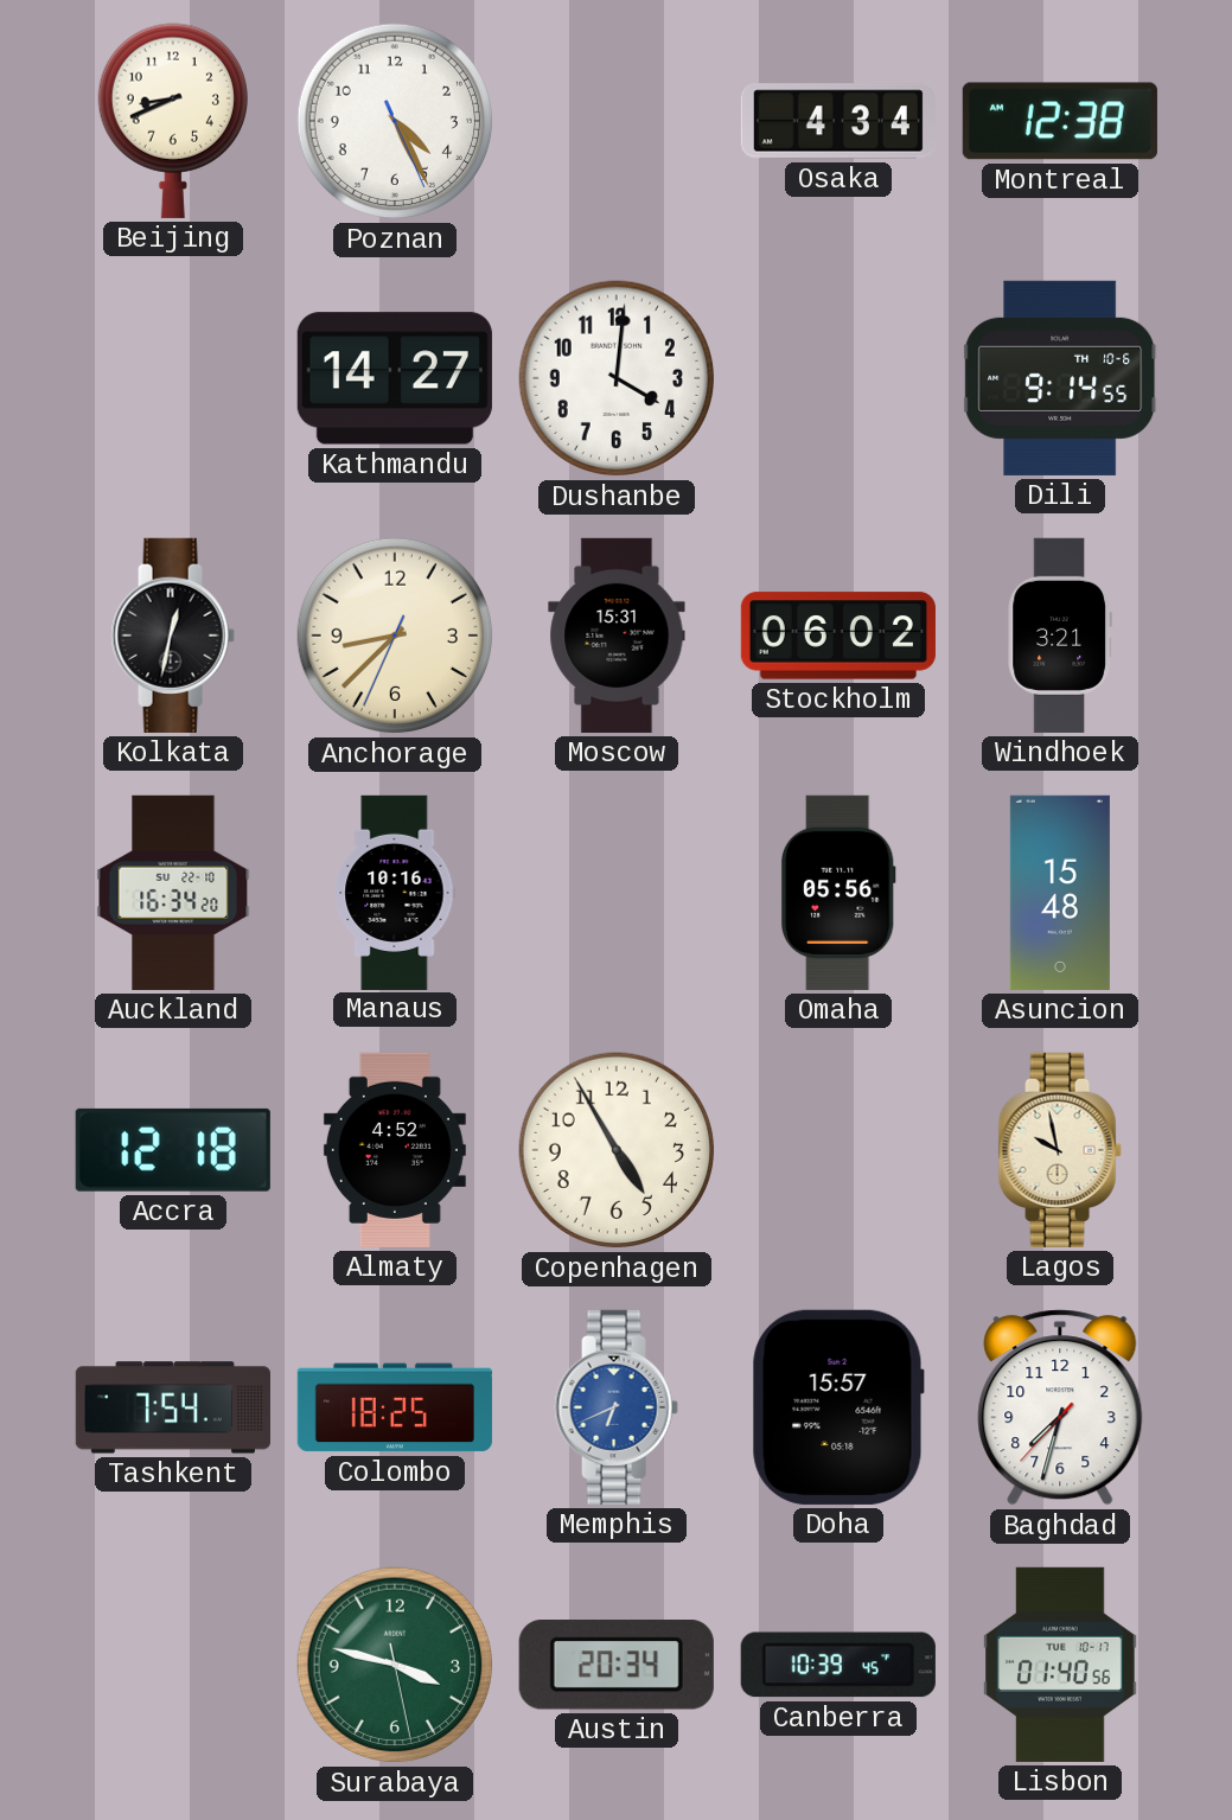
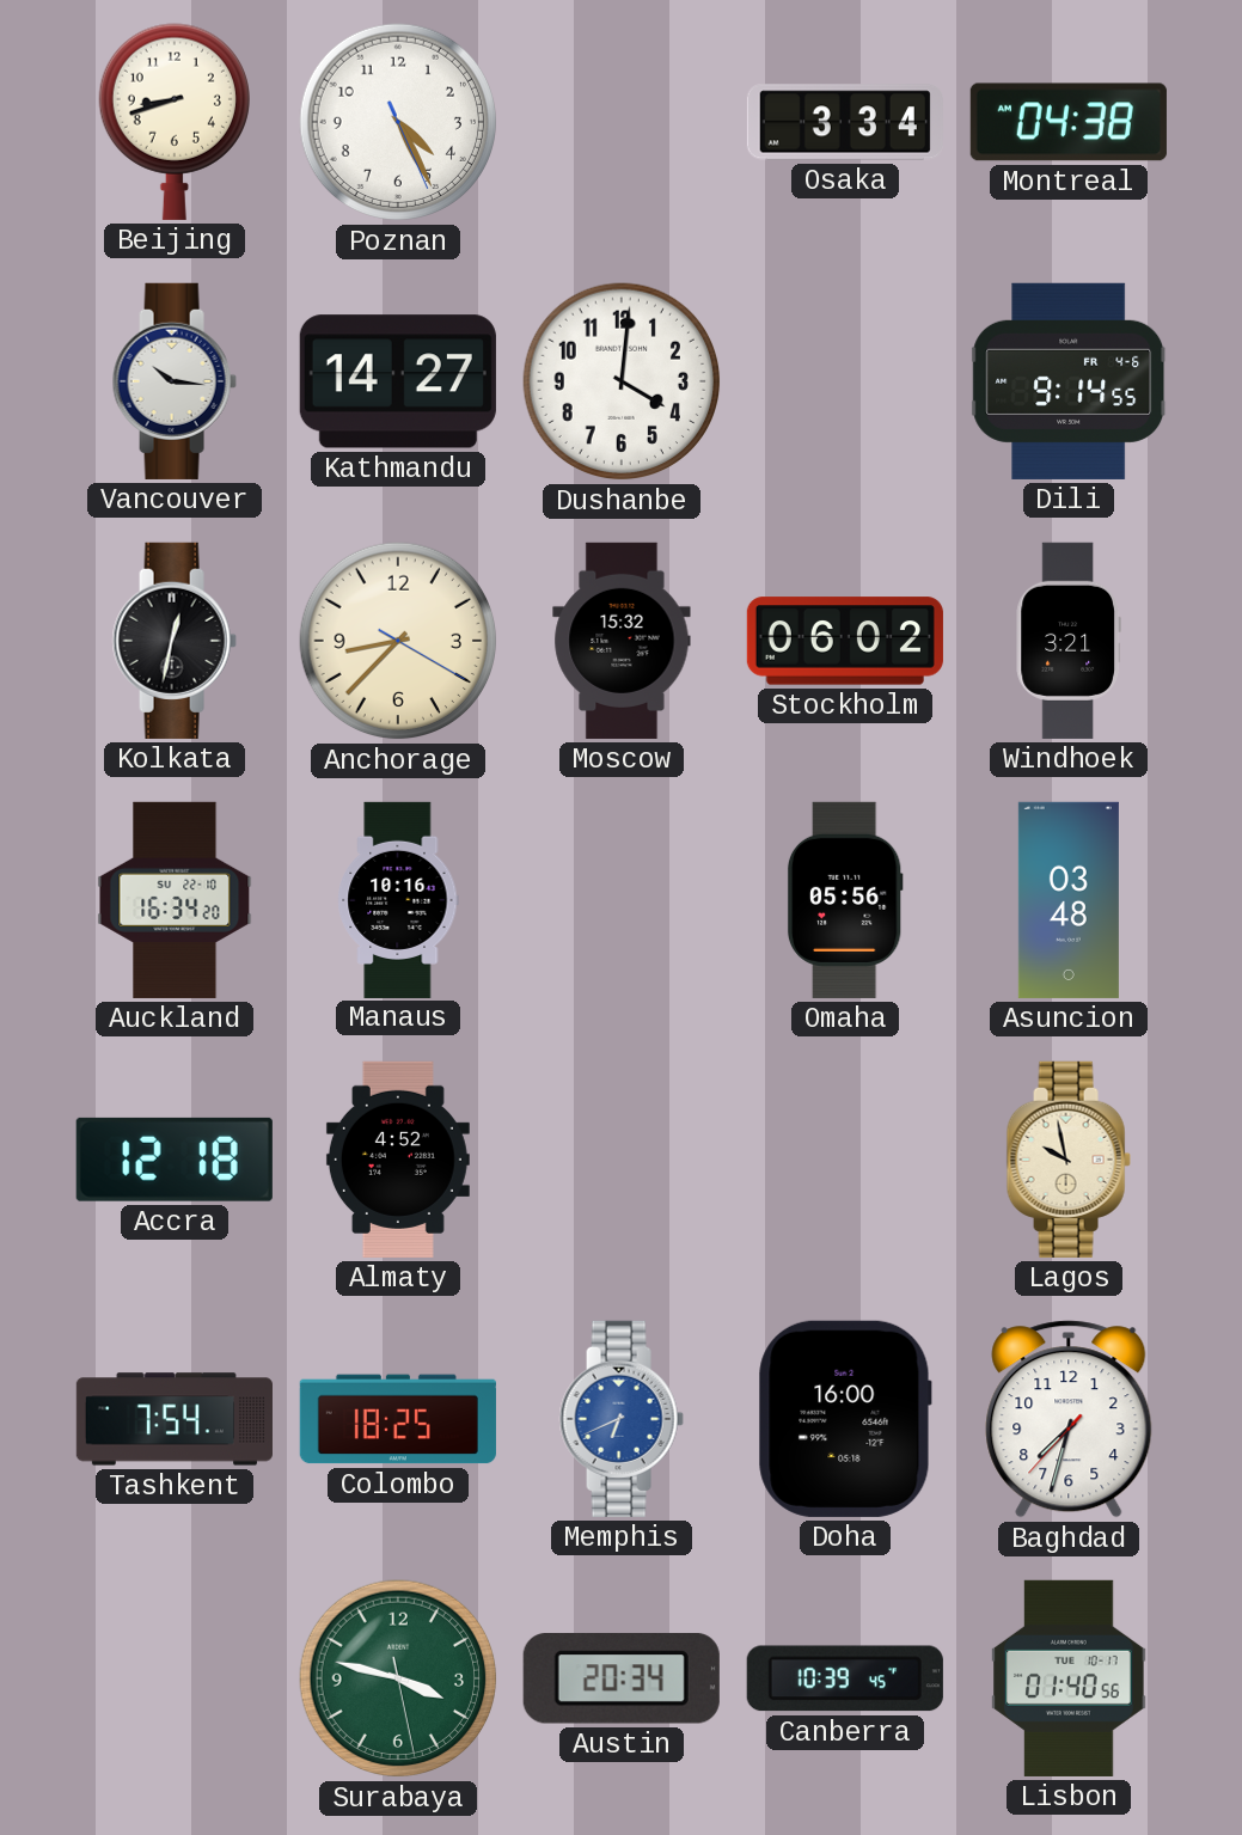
Beijing: 8:41 -> 8:42
Osaka: 4:34 -> 3:34
Montreal: 12:38 -> 04:38
Vancouver: none -> 10:16
Dili date: TH 10-6 -> FR 4-6
Anchorage: 8:37:34 -> 8:37:20
Moscow: 15:31 -> 15:32
Asuncion: 15:48 -> 03:48
Copenhagen: 4:55 -> none
Doha: 15:57 -> 16:00
